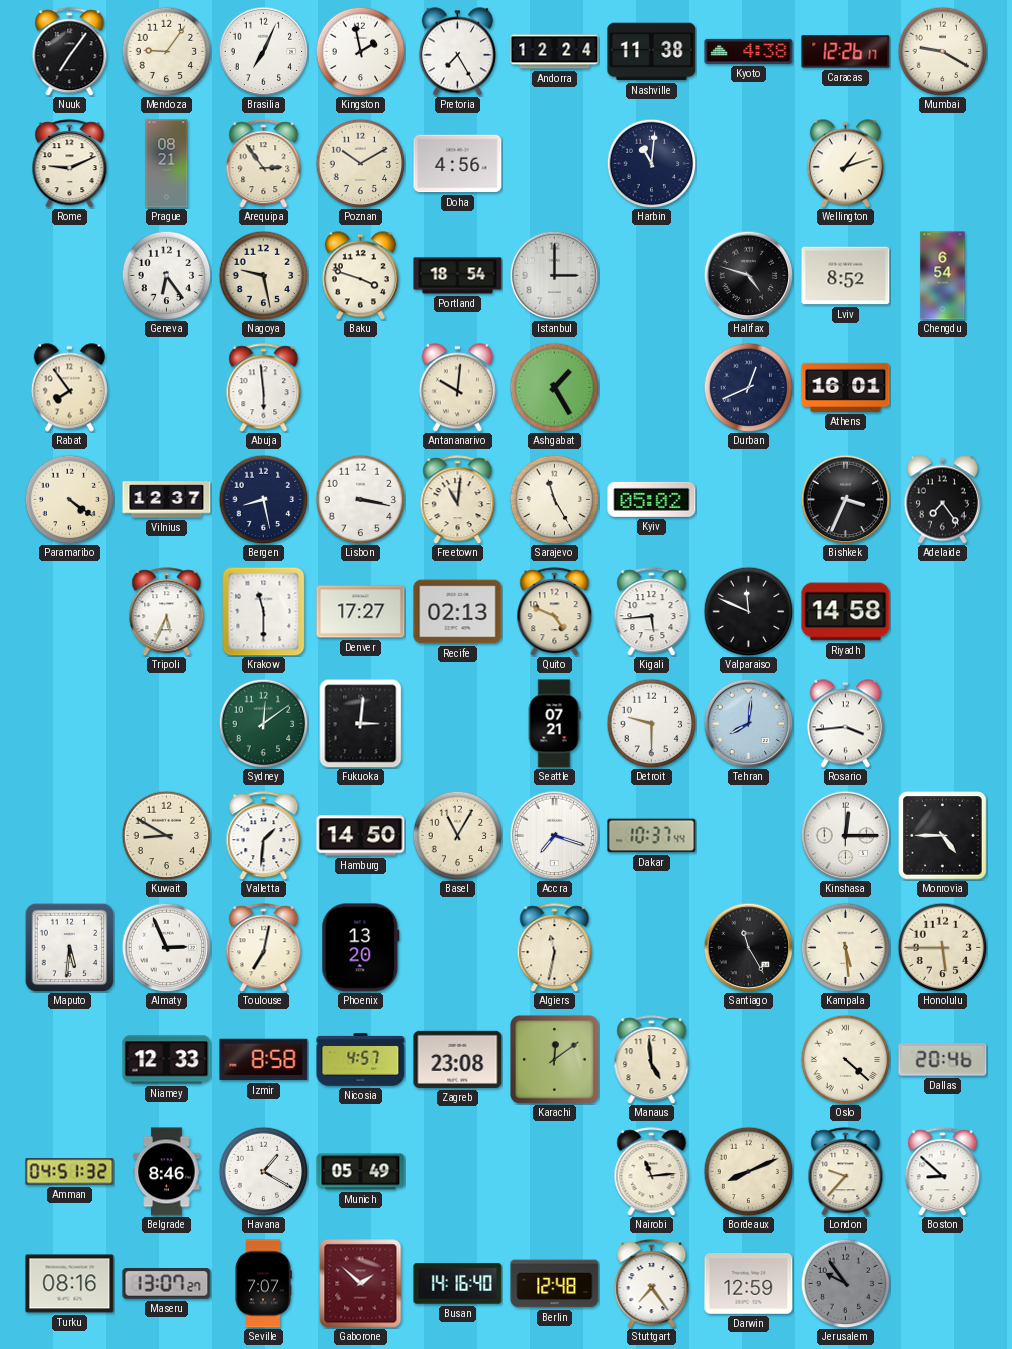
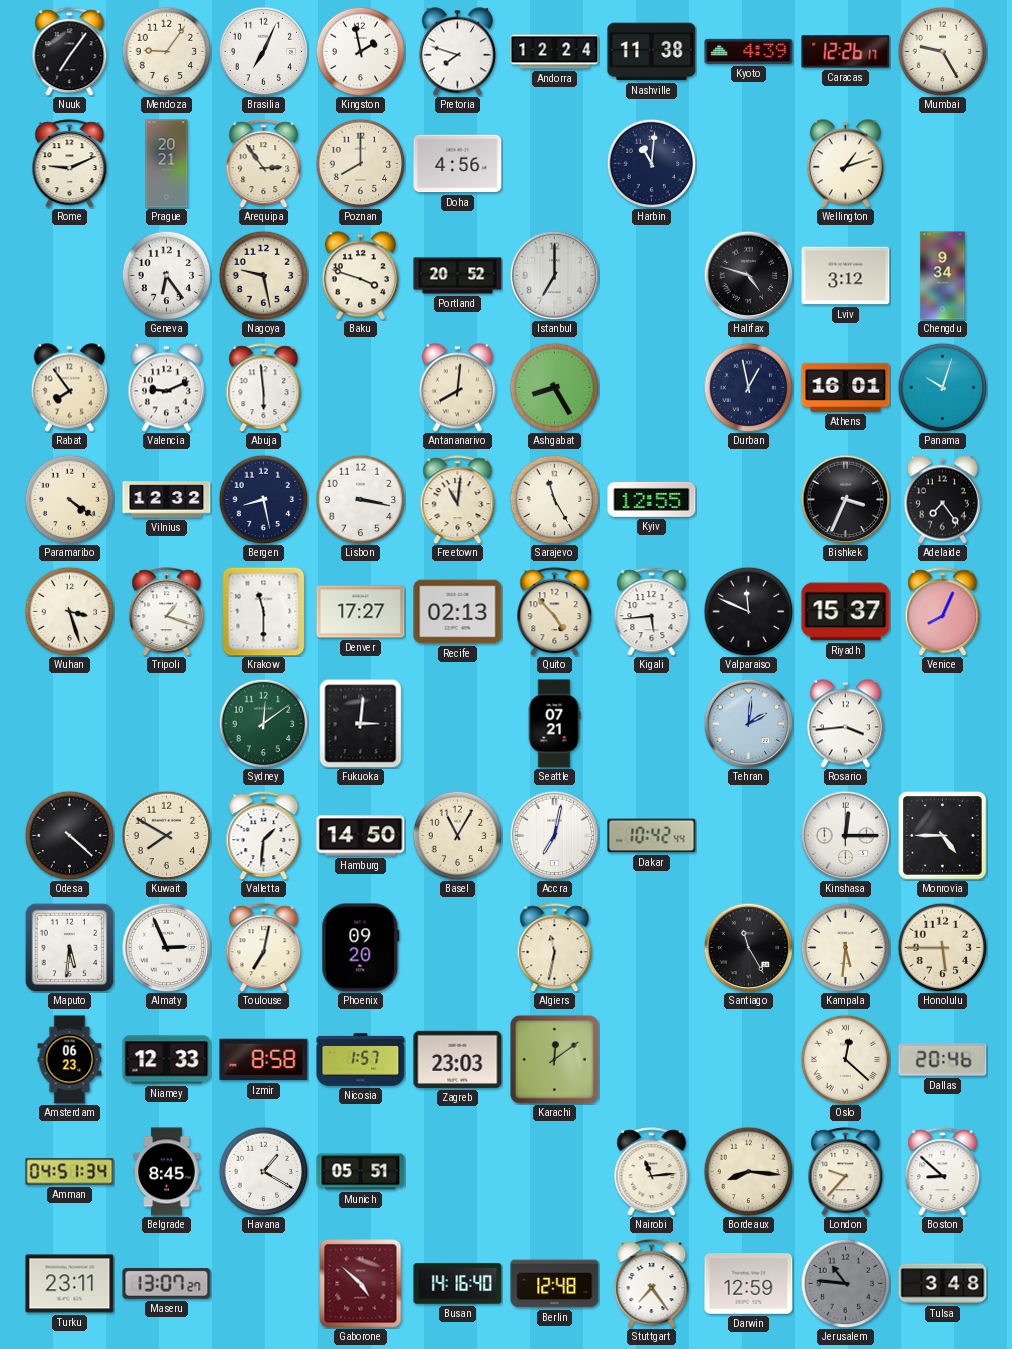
Pretoria: 7:25 -> 7:48
Kyoto: 4:38 -> 4:39
Mumbai: 9:20 -> 9:25
Prague: 08:21 -> 20:21
Poznan: 10:10 -> 8:00
Portland: 18:54 -> 20:52
Istanbul: 3:00 -> 7:00
Lviv: 8:52 -> 3:12
Chengdu: 6:54 -> 9:34
Valencia: none -> 9:11
Antananarivo: 10:01 -> 8:01
Ashgabat: 1:25 -> 8:25
Durban: 12:41 -> 12:58
Panama: none -> 10:03
Vilnius: 12:37 -> 12:32
Kyiv: 05:02 -> 12:55
Wuhan: none -> 3:27
Tripoli: 5:34 -> 1:18
Quito: 4:49 -> 4:53
Riyadh: 14:58 -> 15:37
Venice: none -> 8:04
Detroit: 9:30 -> none
Tehran: 8:01 -> 2:01
Odesa: none -> 4:22
Kuwait: 8:50 -> 7:50
Accra: 7:18 -> 7:02
Dakar: 10:37 -> 10:42
Phoenix: 13:20 -> 09:20
Kampala: 5:29 -> 5:31
Amsterdam: none -> 06:23
Nicosia: 4:57 -> 1:57
Zagreb: 23:08 -> 23:03
Manaus: 4:59 -> none
Oslo: 4:22 -> 12:22
Amman: 04:51:32 -> 04:51:34
Belgrade: 8:46 -> 8:45
Munich: 05:49 -> 05:51
Bordeaux: 8:11 -> 8:16
Turku: 08:16 -> 23:11
Seville: 7:07 -> none
Gaborone: 1:52 -> 4:52
Jerusalem: 9:54 -> 10:46
Tulsa: none -> 3:48
